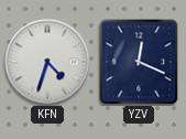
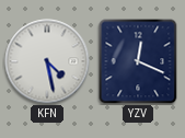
KFN: 4:33 -> 4:28
